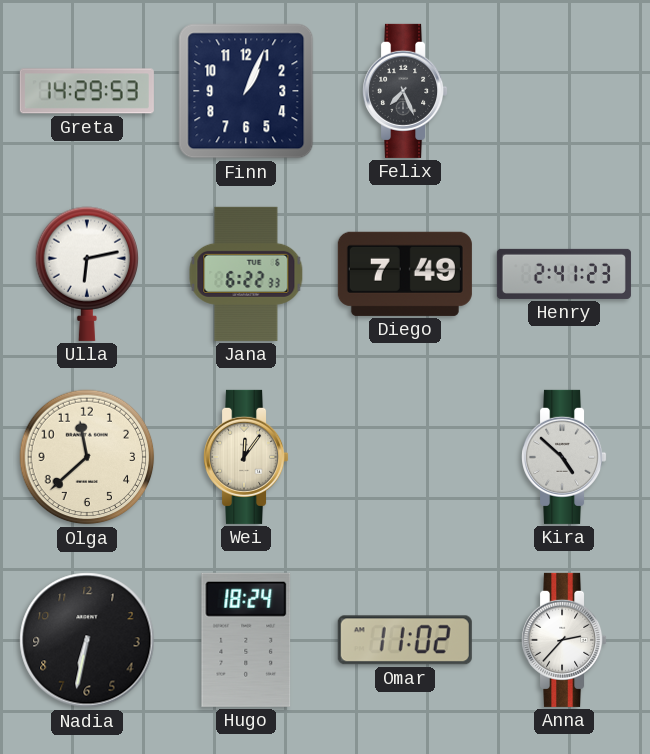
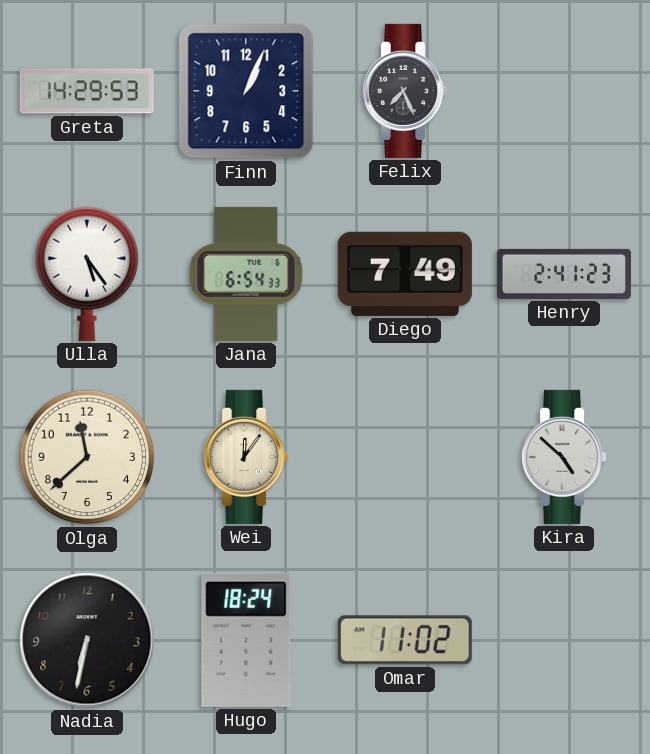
Ulla: 6:13 -> 5:24
Jana: 6:22 -> 6:54
Anna: 2:37 -> none
